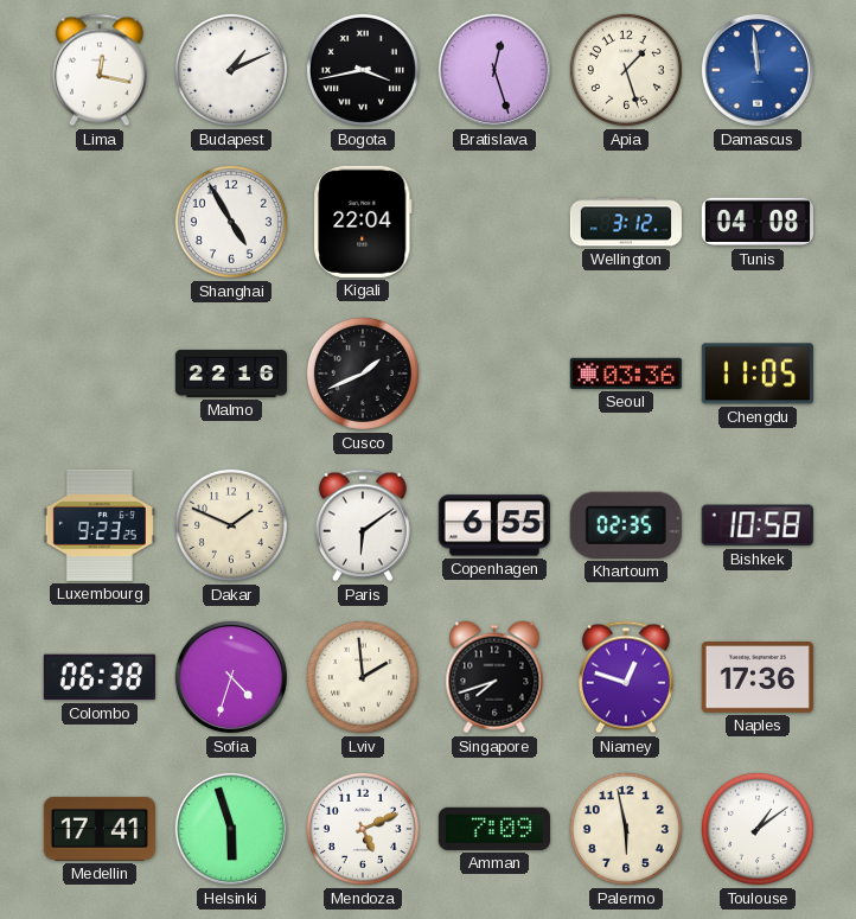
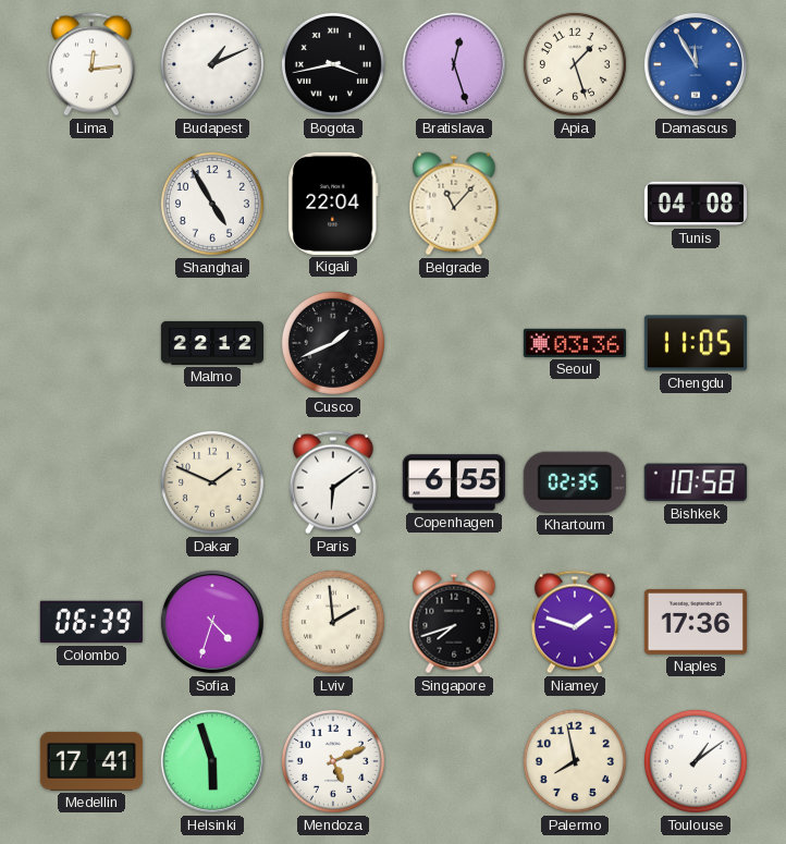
Lima: 12:17 -> 12:14
Damascus: 11:59 -> 11:55
Belgrade: none -> 11:07
Wellington: 3:12 -> none
Malmo: 22:16 -> 22:12
Luxembourg: 9:23 -> none
Colombo: 06:38 -> 06:39
Niamey: 12:48 -> 1:48
Amman: 7:09 -> none
Palermo: 5:58 -> 7:58
